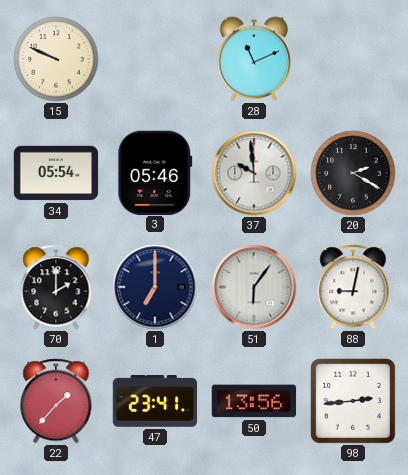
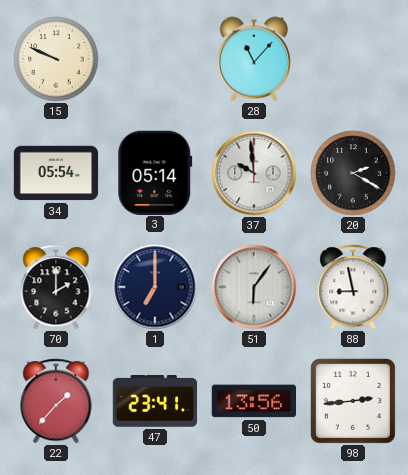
28: 11:11 -> 11:07
3: 05:46 -> 05:14
88: 9:02 -> 8:58
